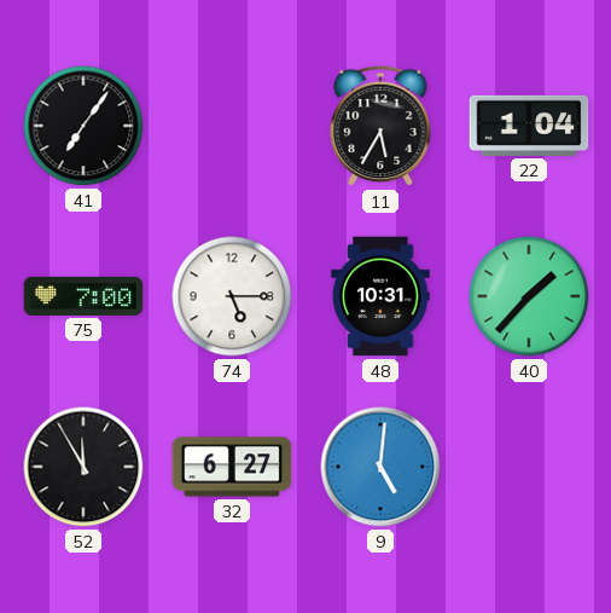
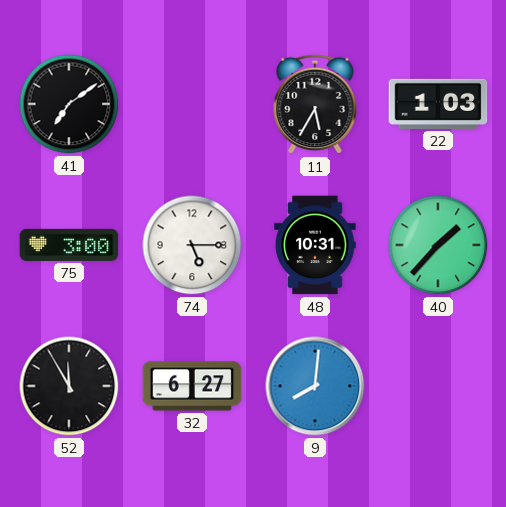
41: 7:06 -> 7:09
22: 1:04 -> 1:03
75: 7:00 -> 3:00
9: 5:01 -> 8:01
